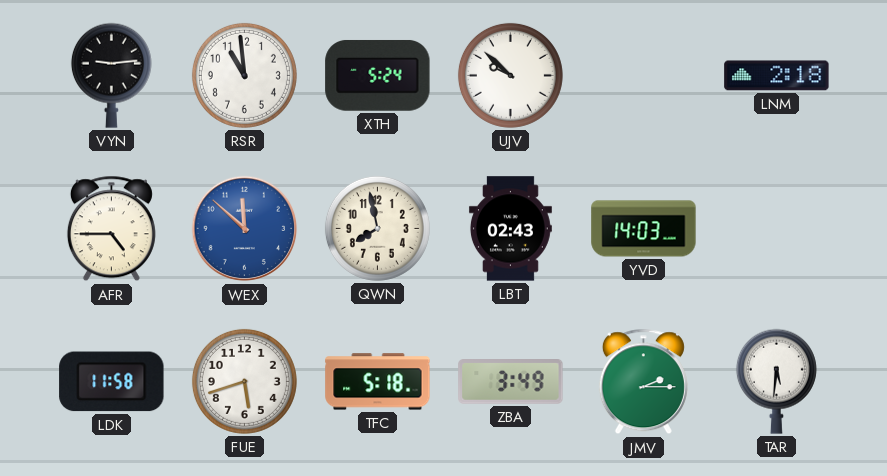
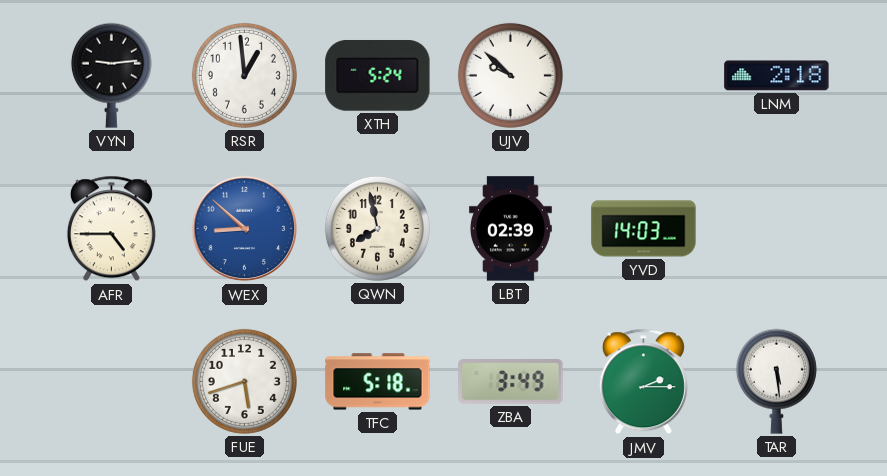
RSR: 10:59 -> 12:59
WEX: 11:52 -> 8:52
LBT: 02:43 -> 02:39
LDK: 11:58 -> none
TAR: 5:31 -> 5:29
